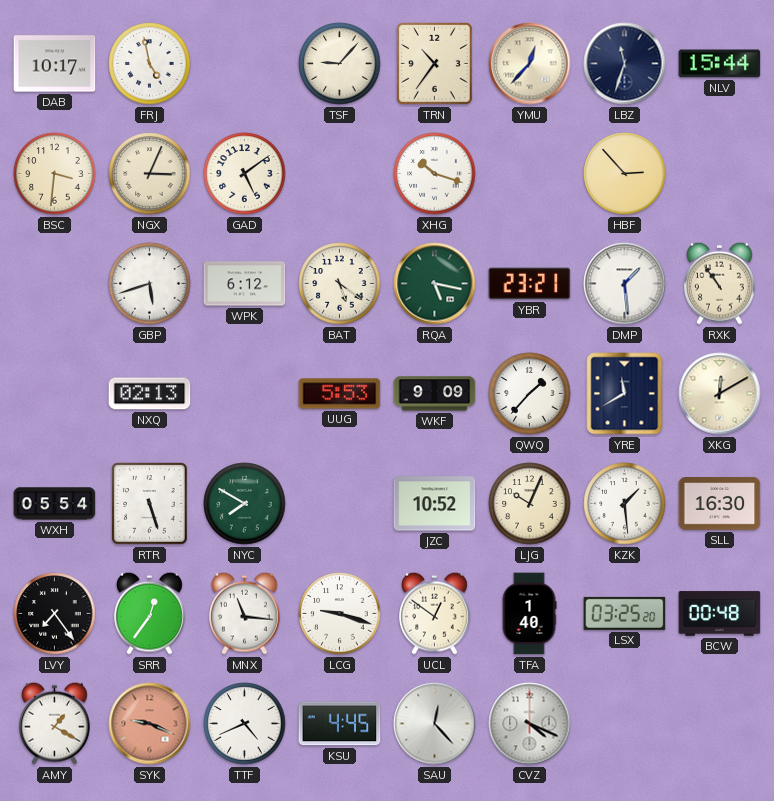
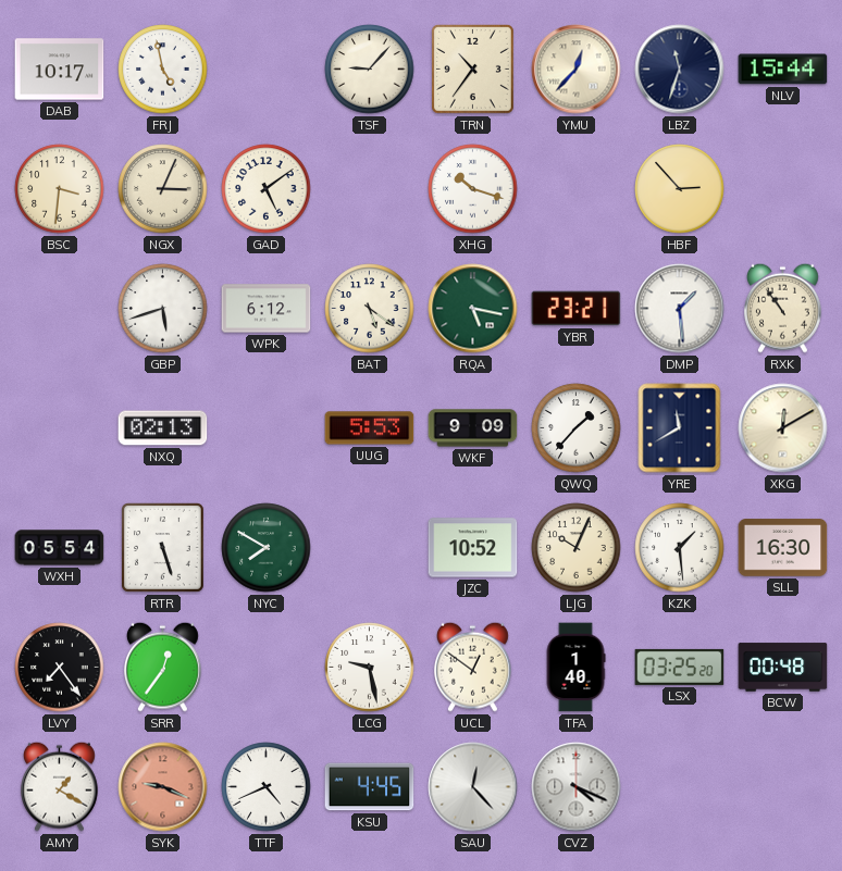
MNX: 11:16 -> none
LCG: 9:18 -> 9:28
